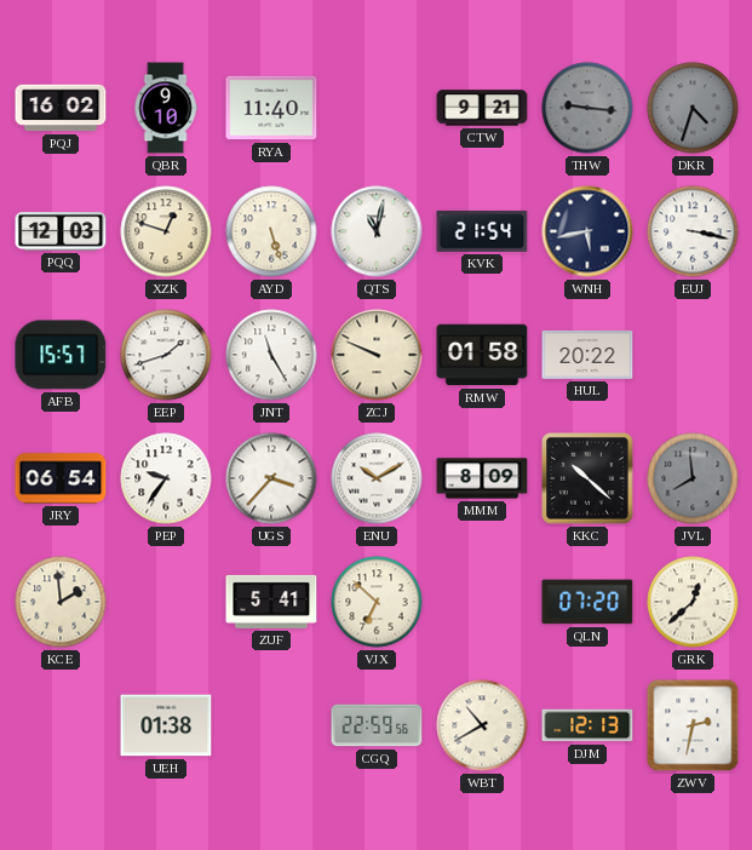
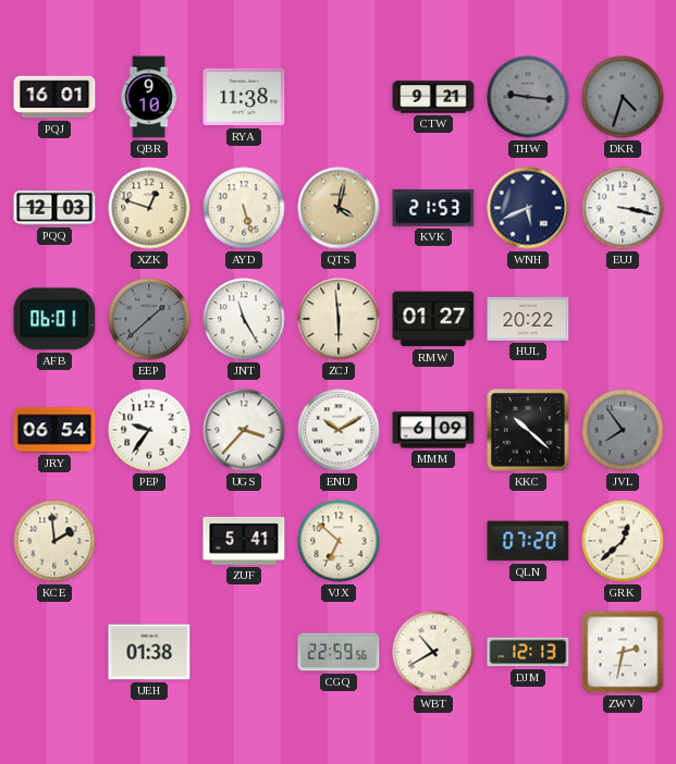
PQJ: 16:02 -> 16:01
RYA: 11:40 -> 11:38
QTS: 11:02 -> 4:02
QTS dial: white -> champagne
KVK: 21:54 -> 21:53
WNH: 5:43 -> 5:41
AFB: 15:57 -> 06:01
EEP: 1:42 -> 1:38
EEP dial: white -> grey
ZCJ: 9:49 -> 5:59
RMW: 01:58 -> 01:27
MMM: 8:09 -> 6:09
JVL: 7:59 -> 7:54
